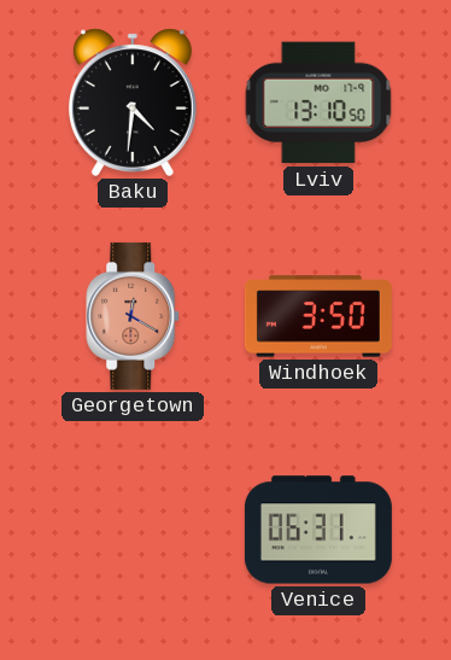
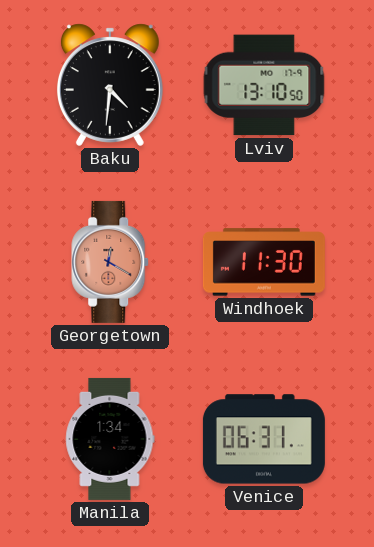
Windhoek: 3:50 -> 11:30
Manila: none -> 1:34
